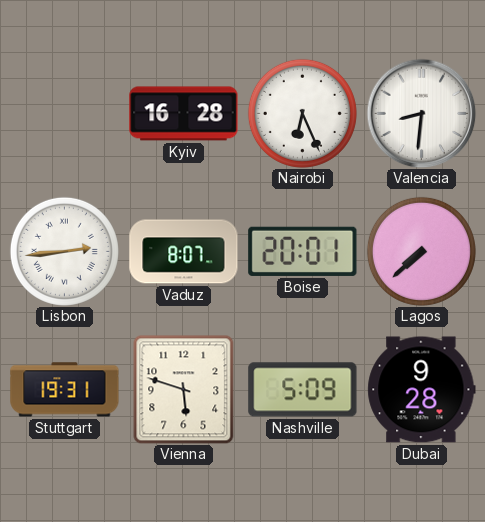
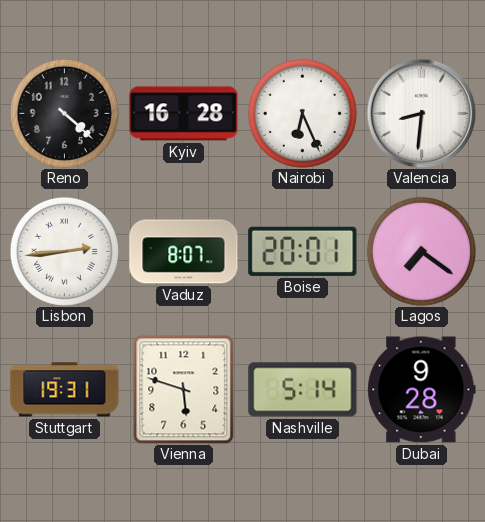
Reno: none -> 4:22
Lagos: 7:38 -> 7:21
Nashville: 5:09 -> 5:14
